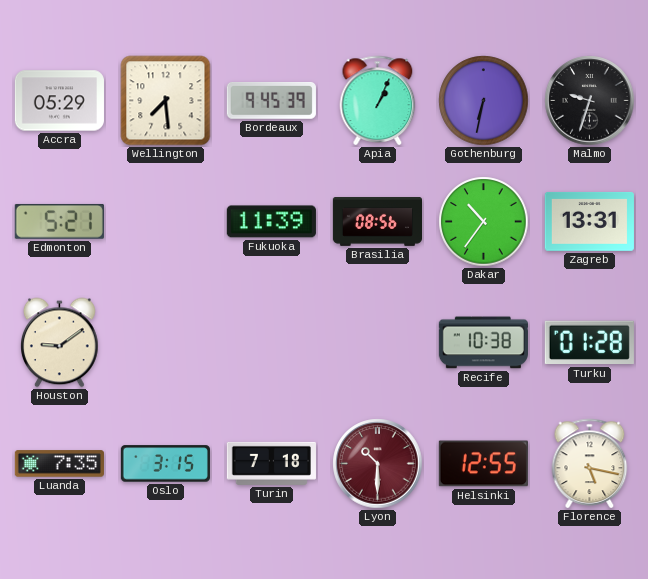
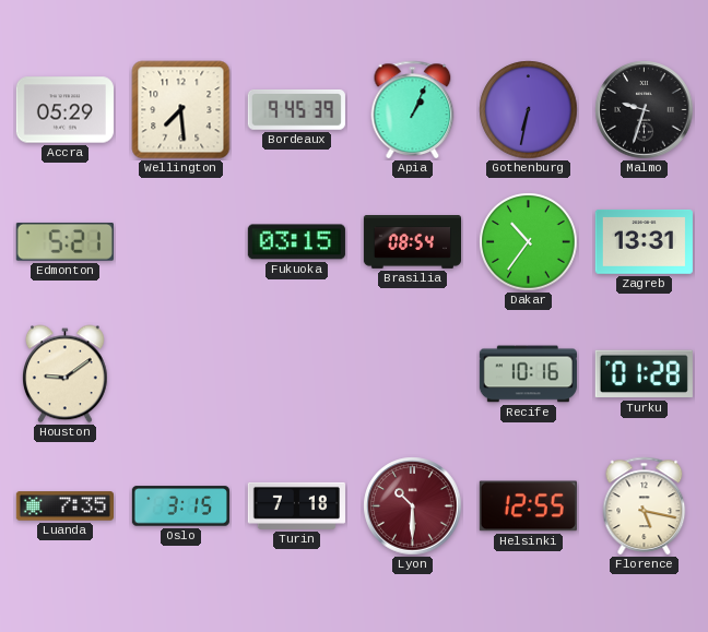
Fukuoka: 11:39 -> 03:15
Brasilia: 08:56 -> 08:54
Recife: 10:38 -> 10:16
